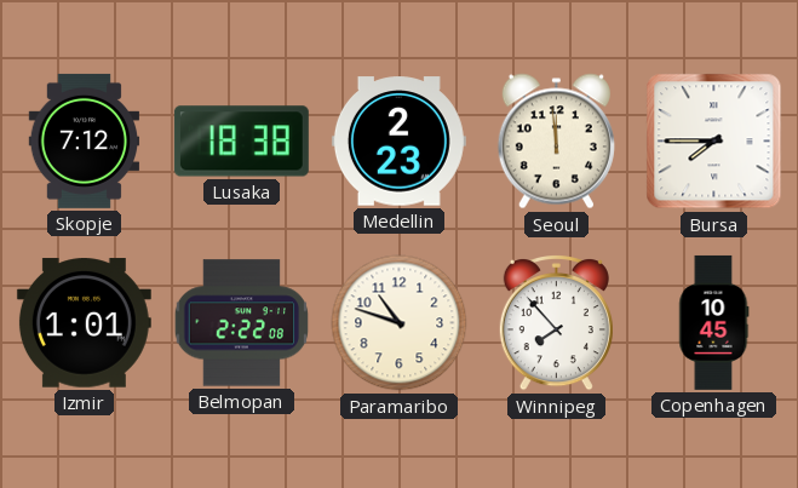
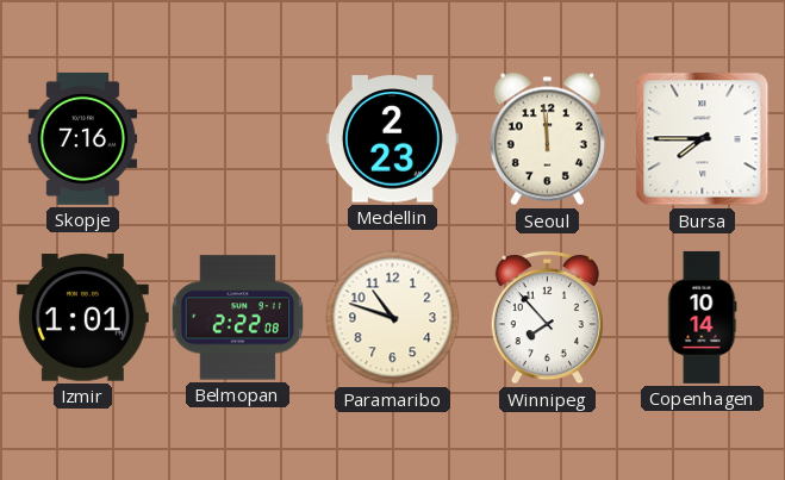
Skopje: 7:12 -> 7:16
Lusaka: 18:38 -> none
Copenhagen: 10:45 -> 10:14
